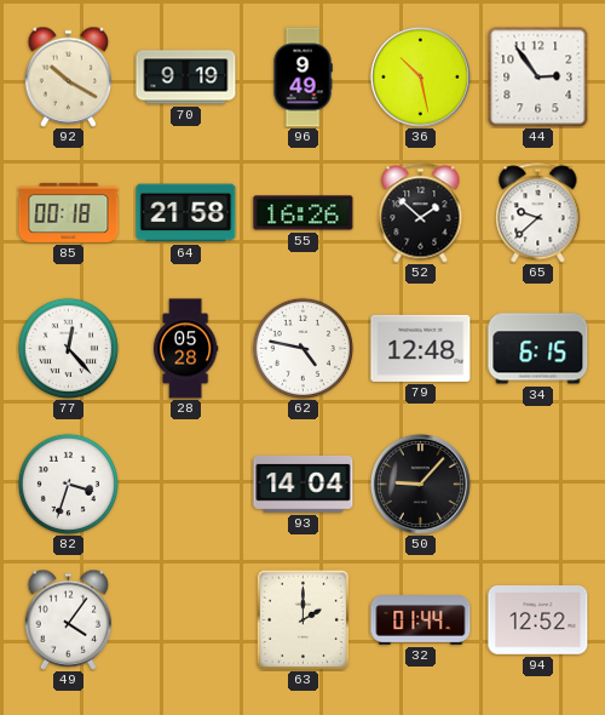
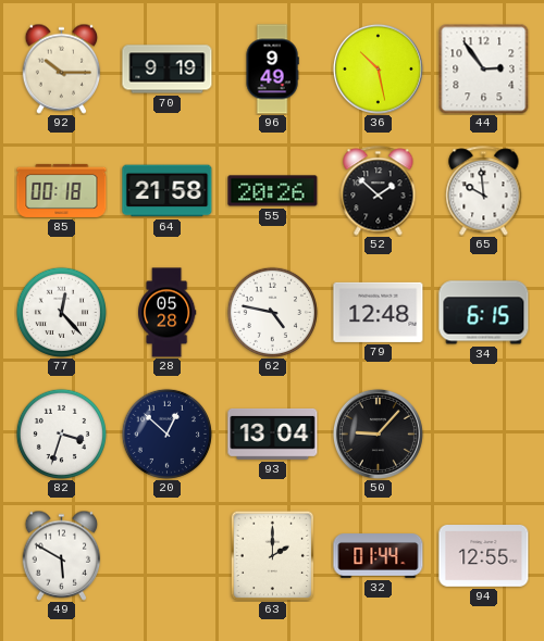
92: 10:20 -> 10:15
55: 16:26 -> 20:26
65: 9:38 -> 9:59
20: none -> 12:52
93: 14:04 -> 13:04
49: 4:06 -> 5:50
94: 12:52 -> 12:55
